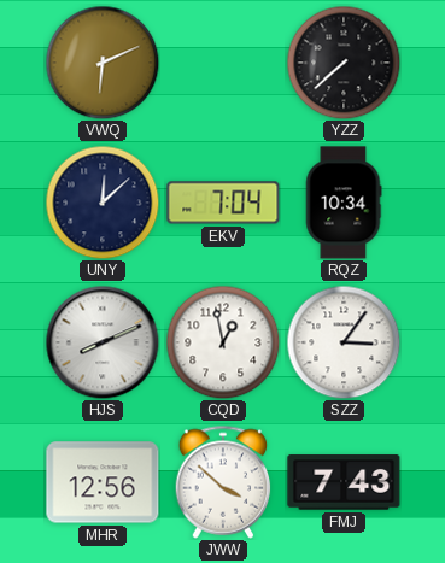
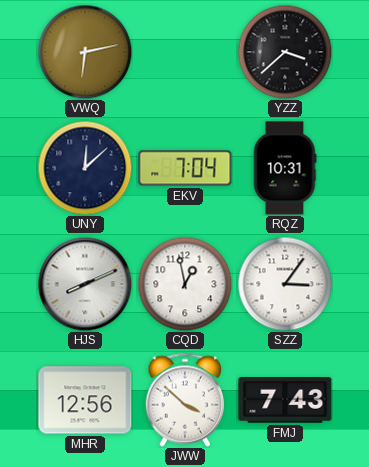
VWQ: 6:11 -> 6:13
YZZ: 7:38 -> 3:38
RQZ: 10:34 -> 10:31
